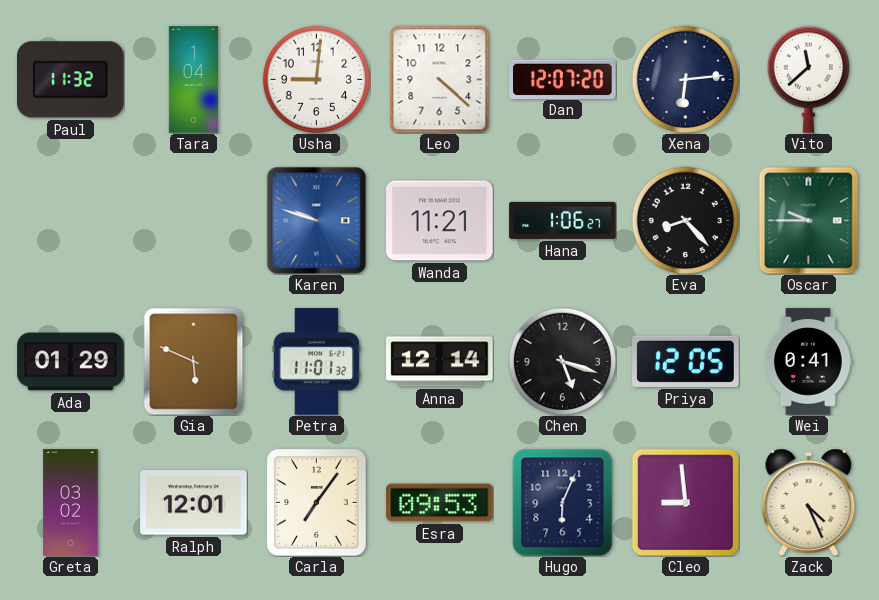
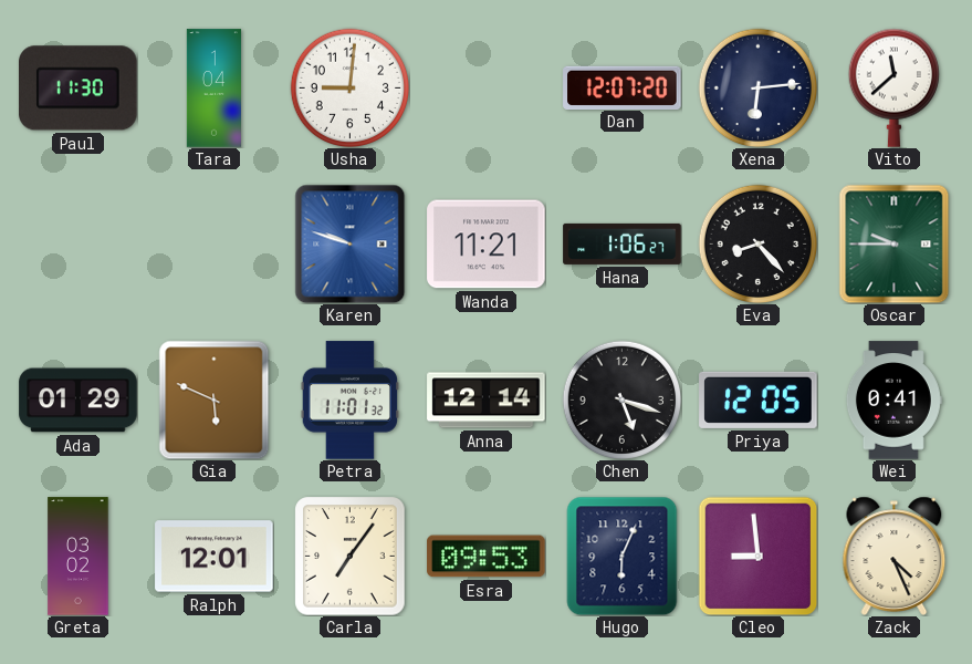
Paul: 11:32 -> 11:30
Leo: 4:22 -> none
